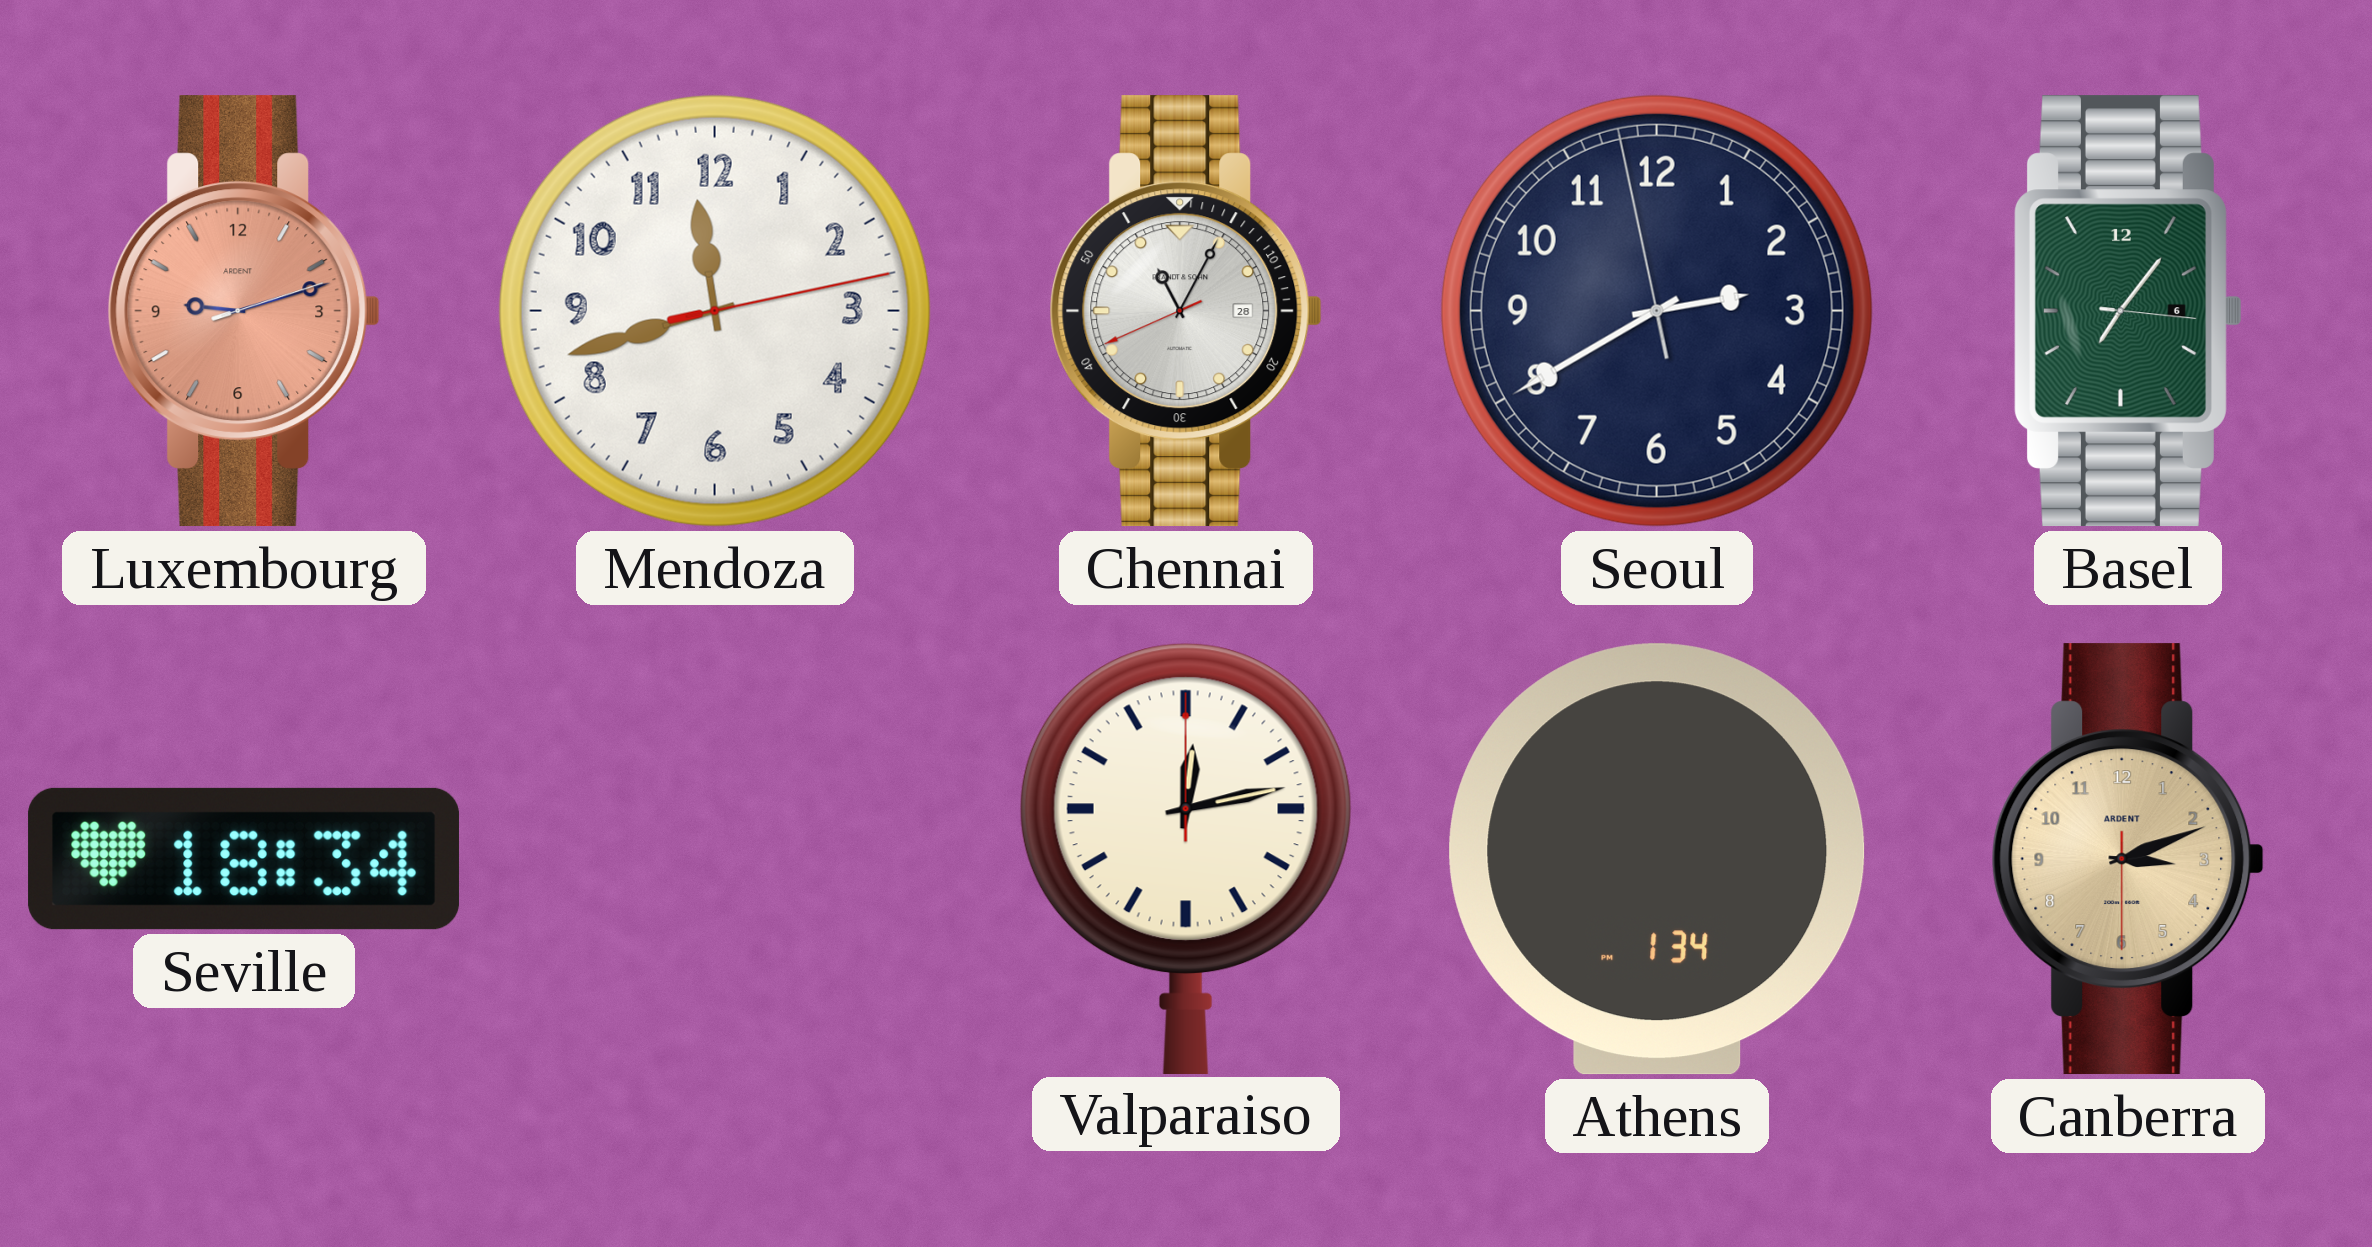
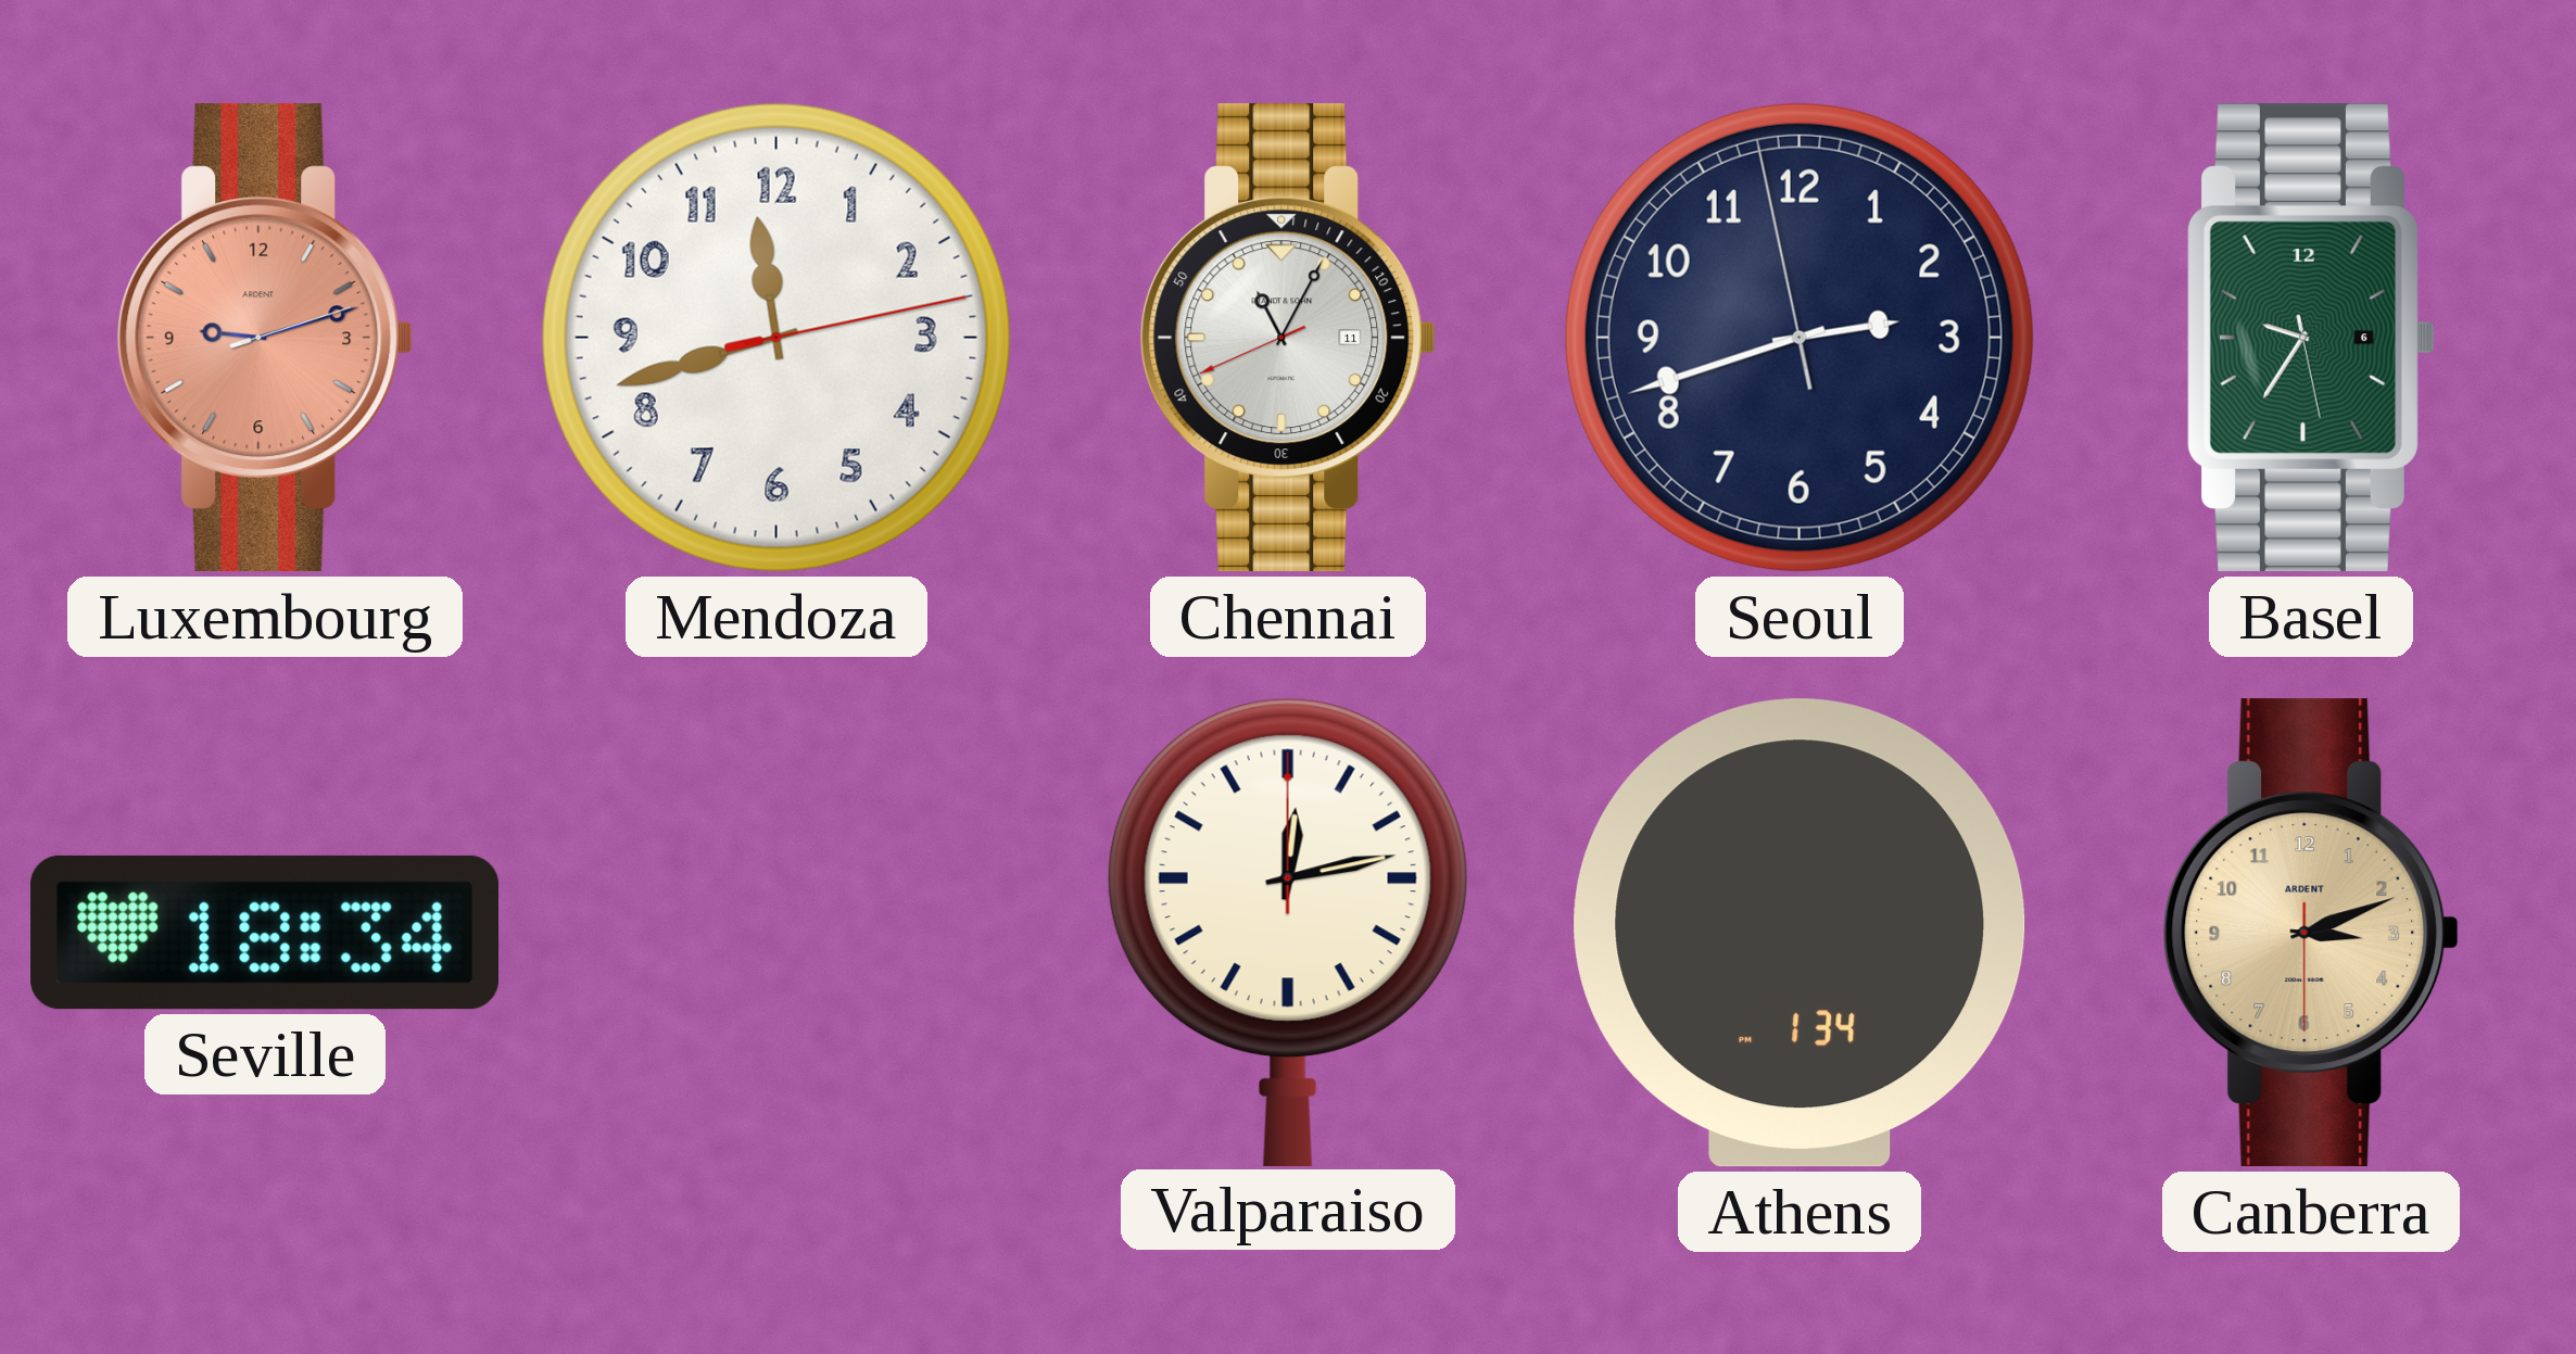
Chennai date: 28 -> 11
Seoul: 2:39 -> 2:41
Basel: 7:06 -> 9:35
